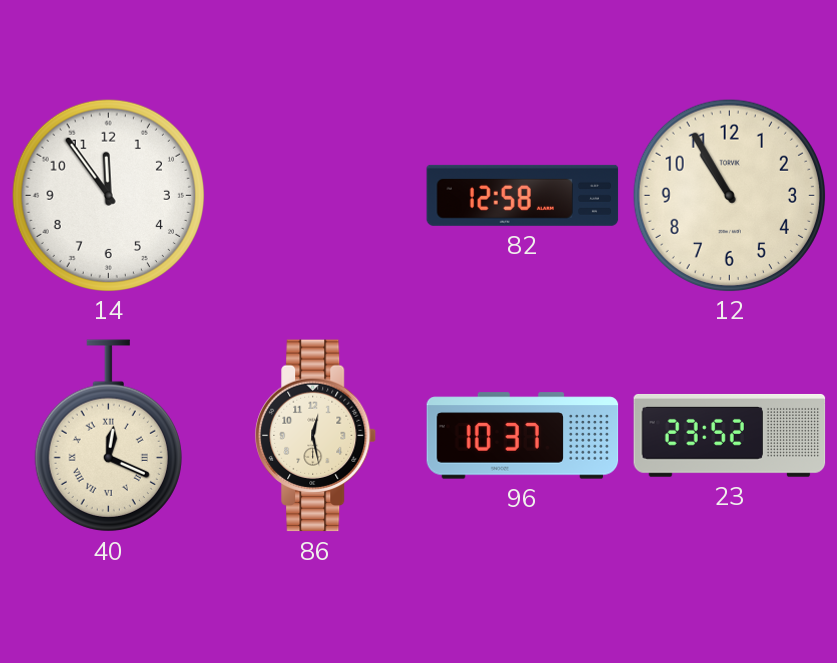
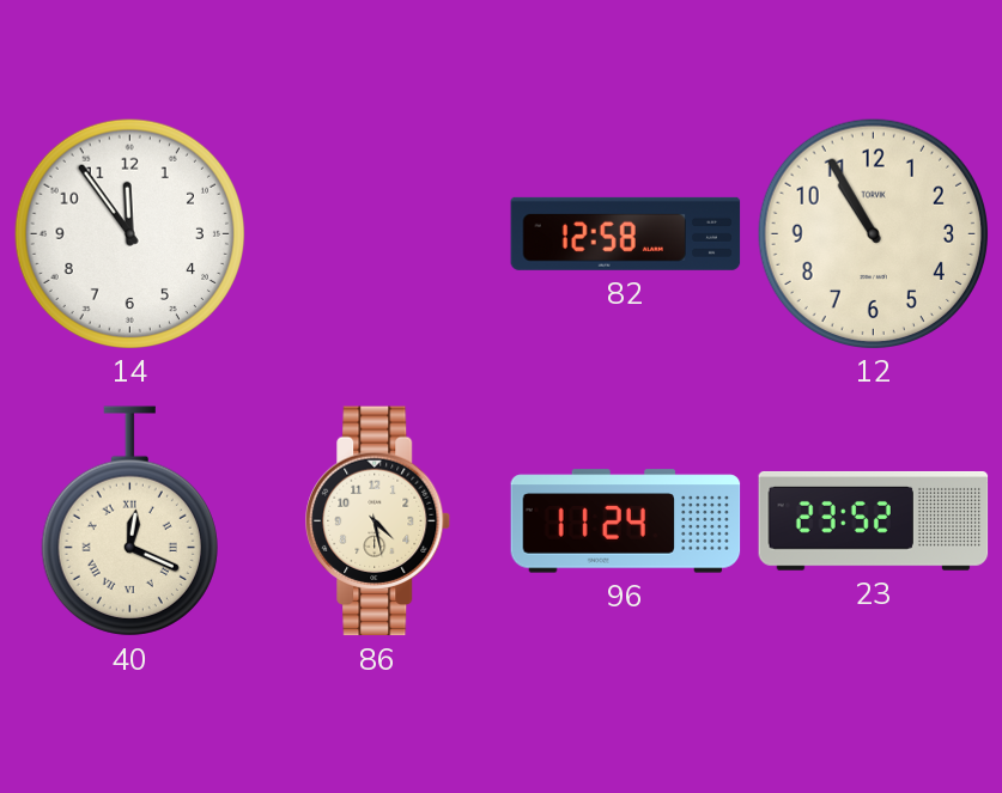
86: 12:28 -> 4:28
96: 10:37 -> 11:24
